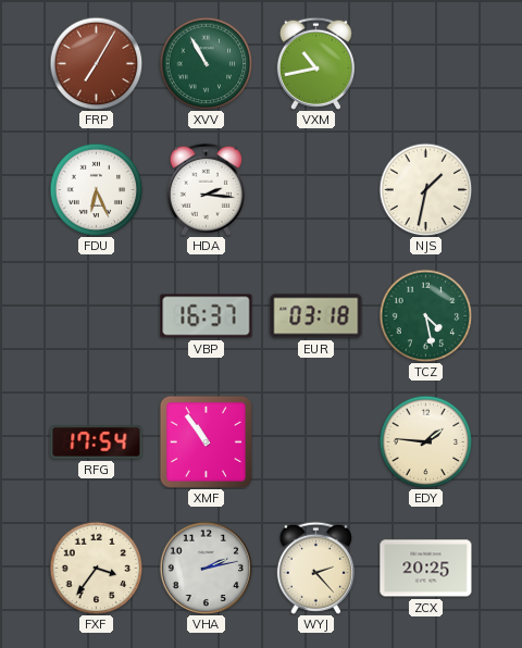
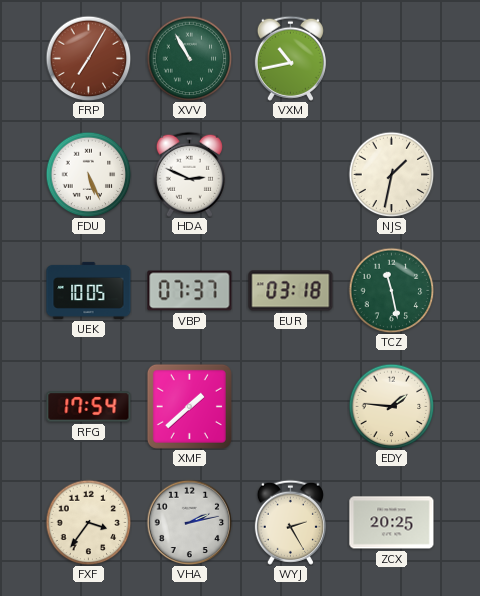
FDU: 6:26 -> 5:26
HDA: 2:16 -> 2:49
UEK: none -> 10:05
VBP: 16:37 -> 07:37
TCZ: 4:28 -> 11:28
XMF: 10:54 -> 1:38
WYJ: 2:23 -> 2:25
